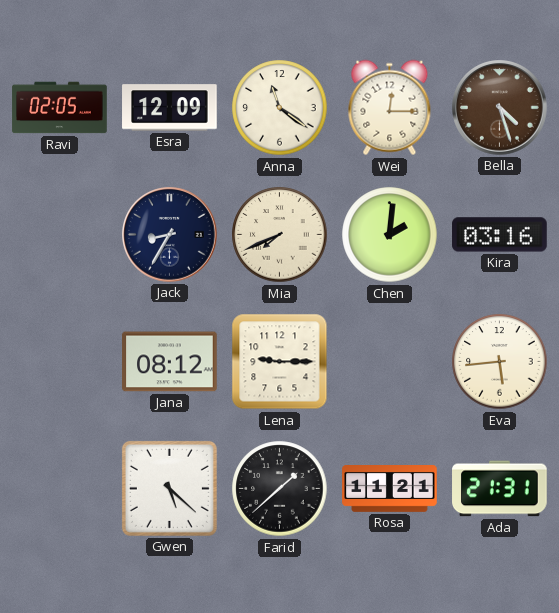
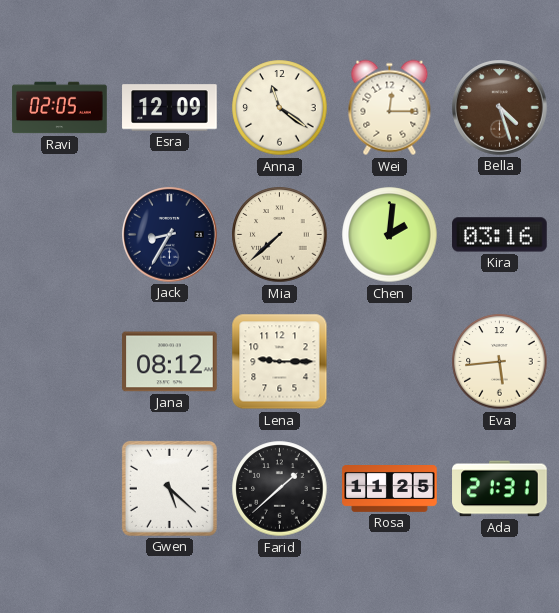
Mia: 7:41 -> 7:38
Rosa: 11:21 -> 11:25
